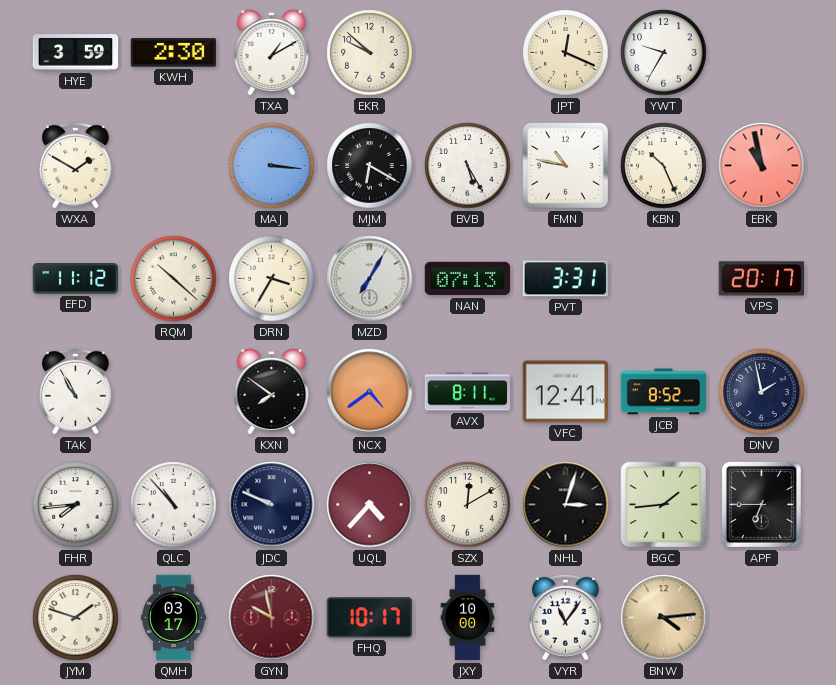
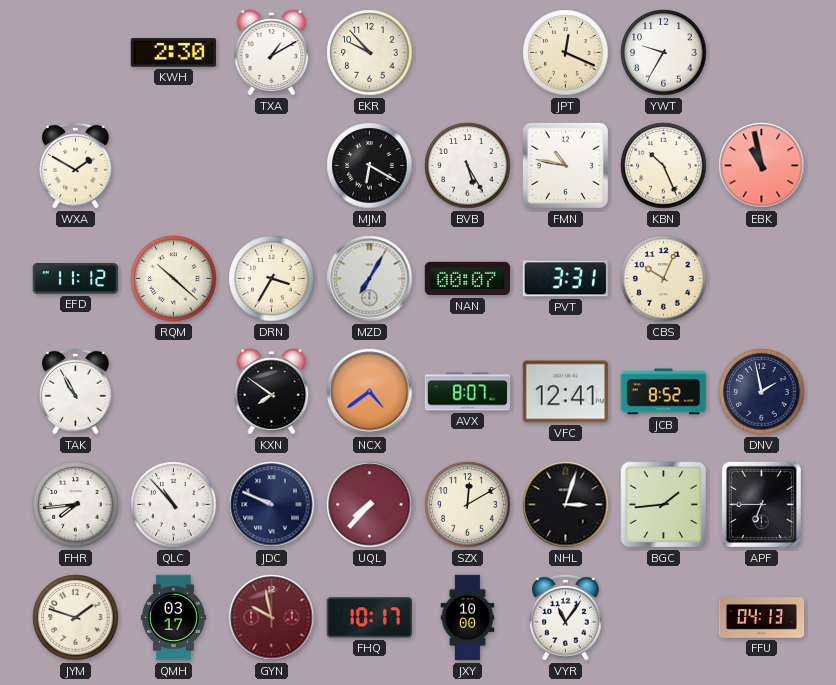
HYE: 3:59 -> none
EKR: 9:52 -> 9:53
MAJ: 3:16 -> none
NAN: 07:13 -> 00:07
CBS: none -> 10:04
VPS: 20:17 -> none
AVX: 8:11 -> 8:07
UQL: 4:37 -> 7:37
BNW: 4:14 -> none
FFU: none -> 04:13
